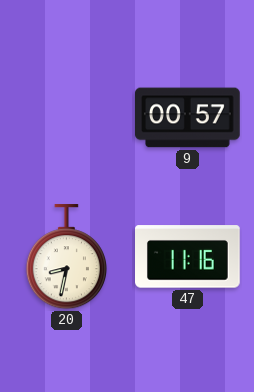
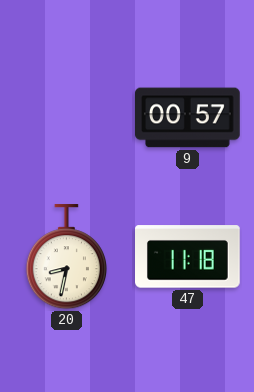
47: 11:16 -> 11:18
